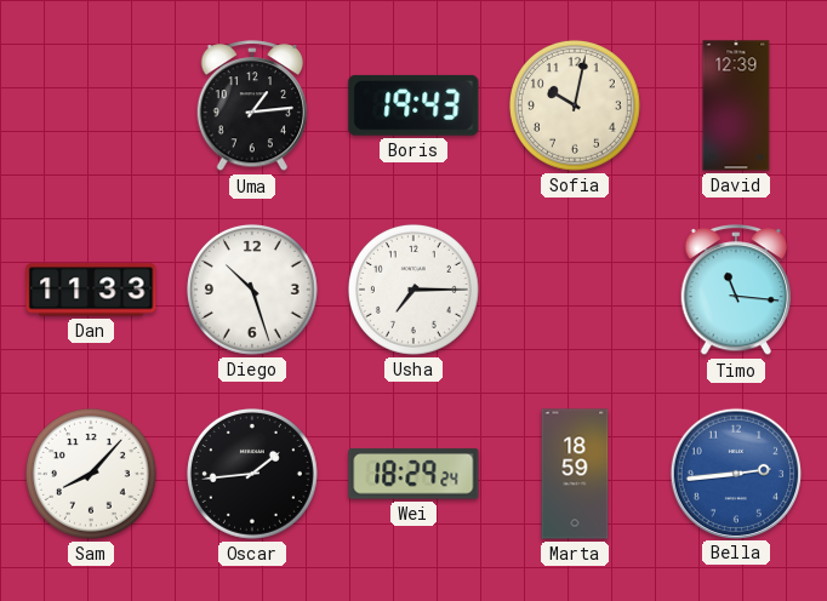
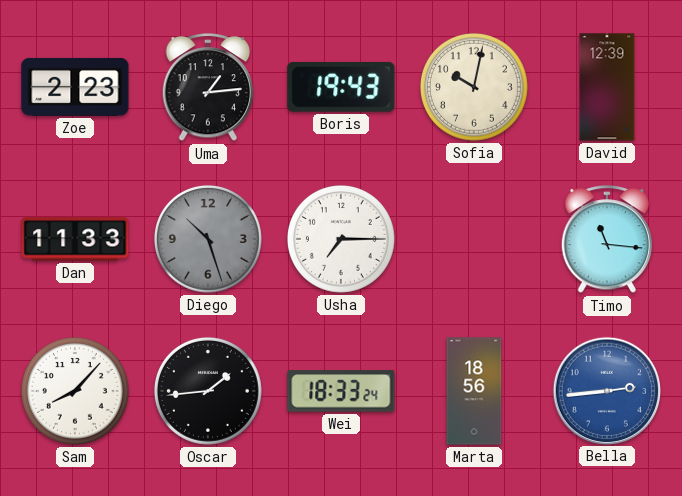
Zoe: none -> 2:23
Diego dial: white -> grey
Wei: 18:29 -> 18:33
Marta: 18:59 -> 18:56
